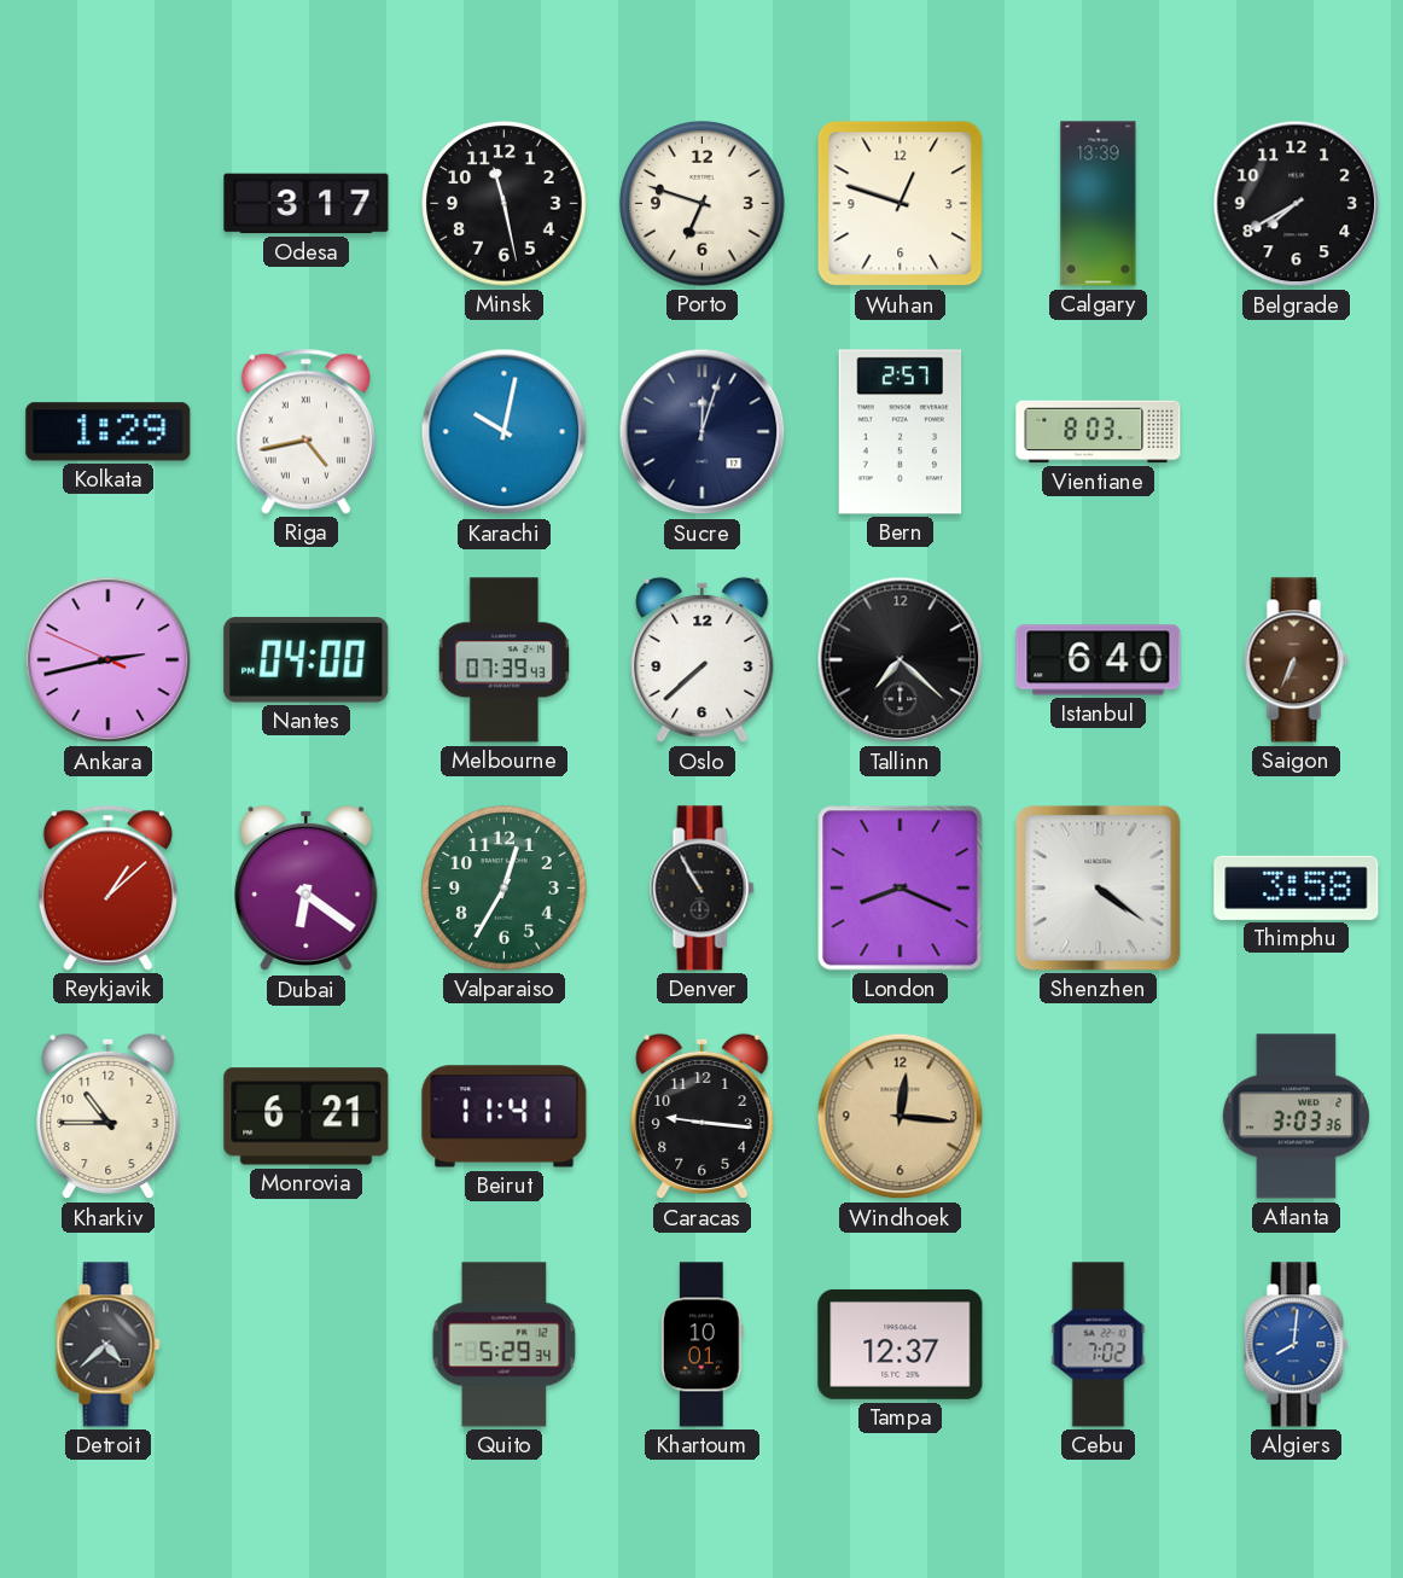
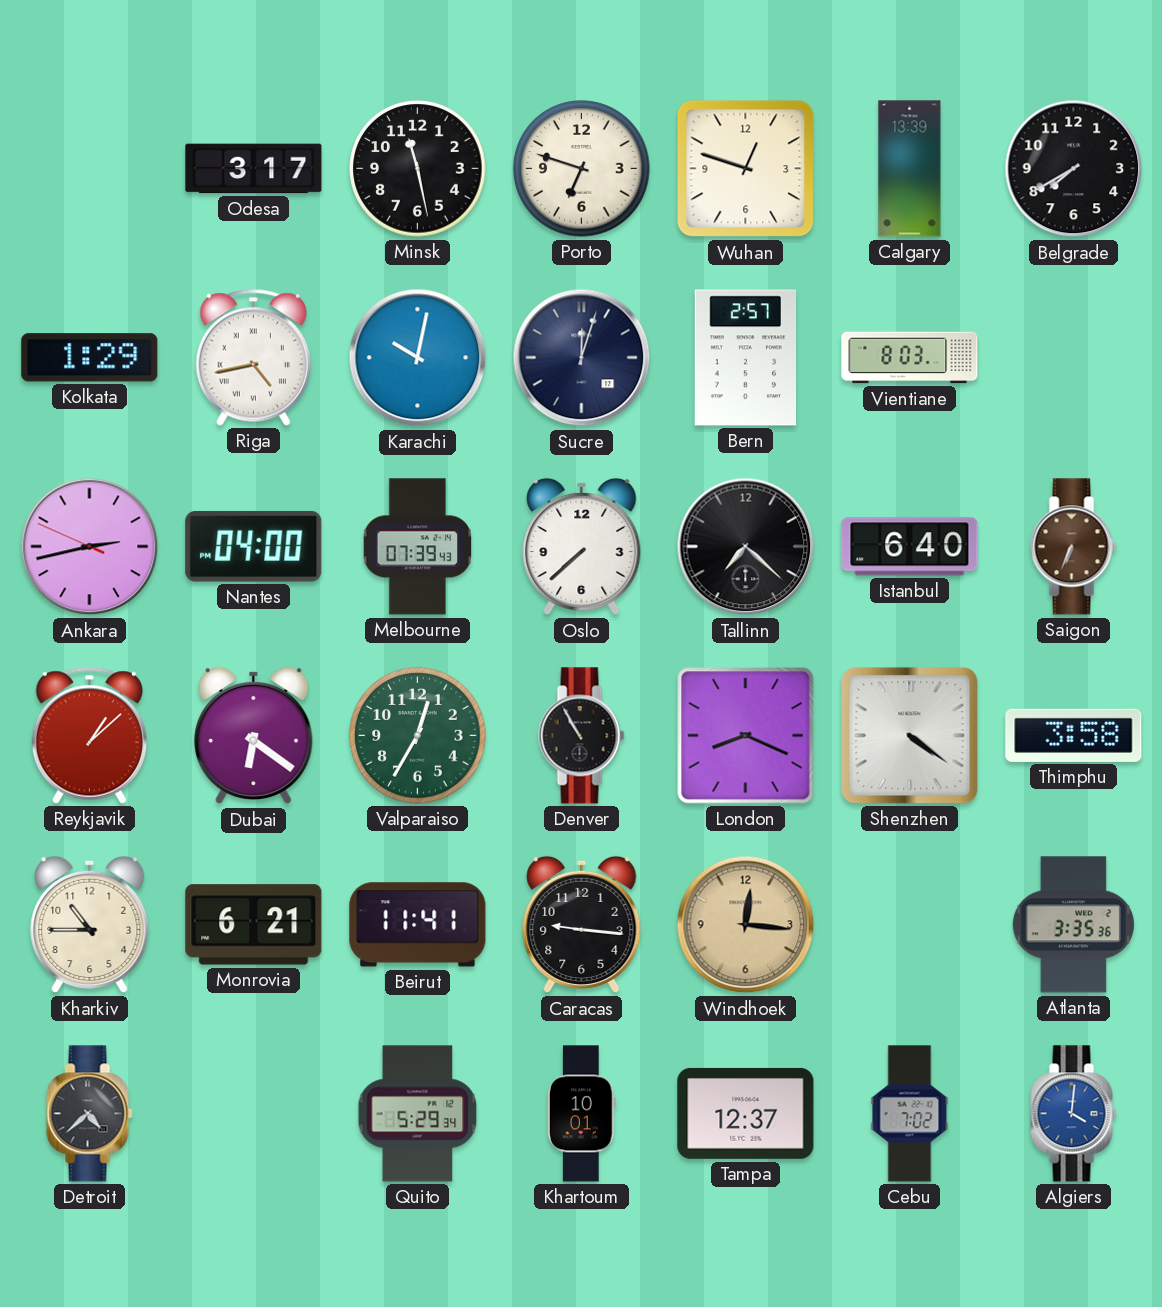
Atlanta: 3:03 -> 3:35
Algiers: 8:01 -> 4:01
